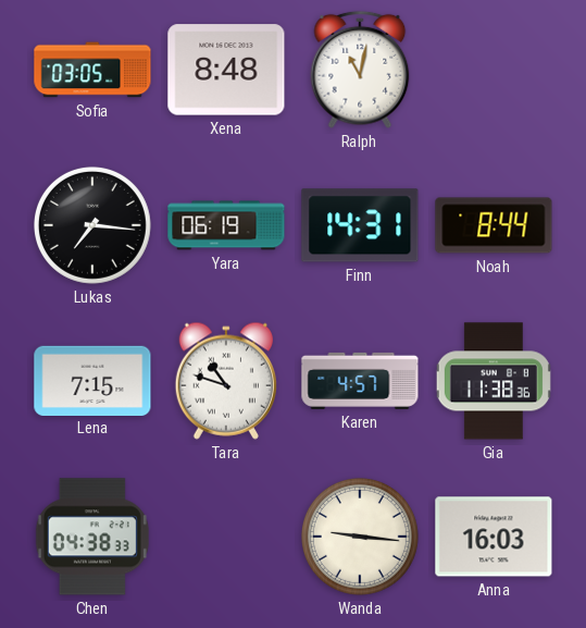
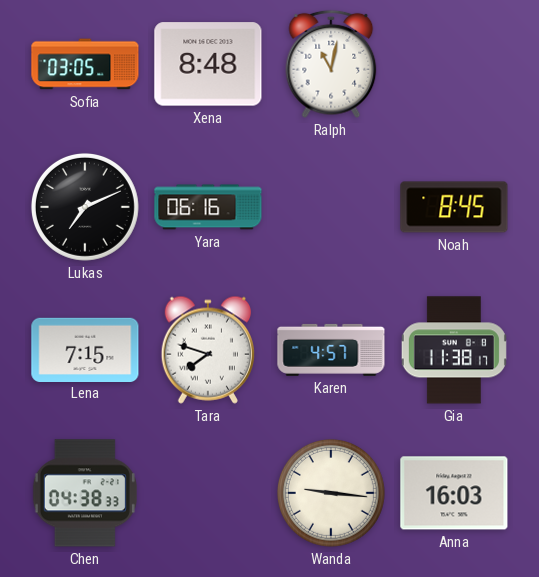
Lukas: 7:16 -> 7:11
Yara: 06:19 -> 06:16
Finn: 14:31 -> none
Noah: 8:44 -> 8:45
Tara: 10:48 -> 7:48
Gia: 11:38:36 -> 11:38:17
